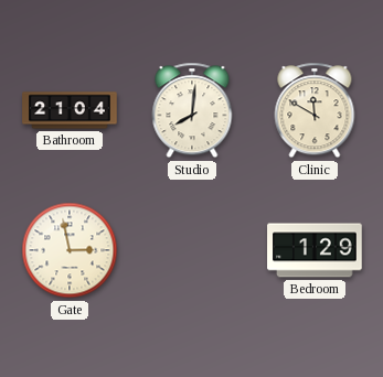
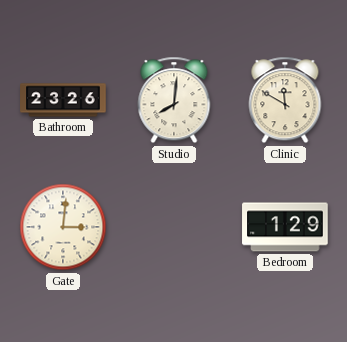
Bathroom: 21:04 -> 23:26
Gate: 2:58 -> 3:01
